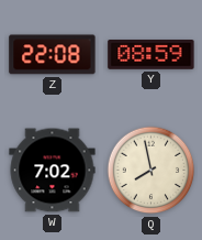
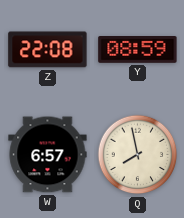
W: 7:02 -> 6:57
